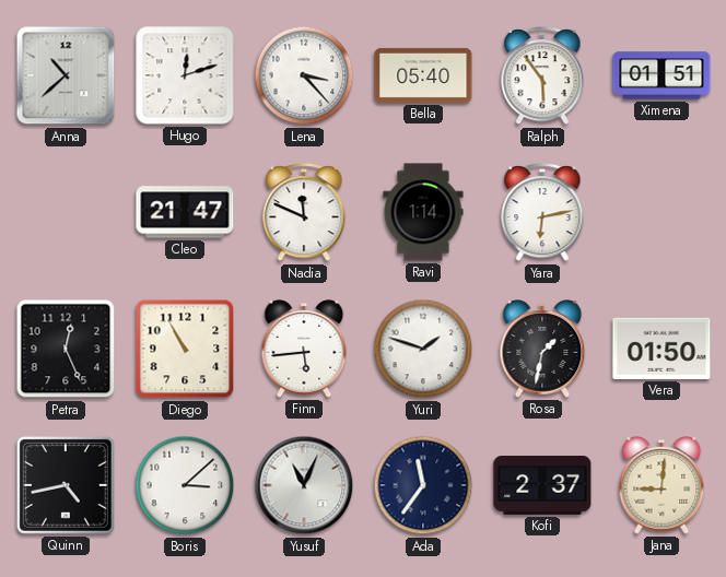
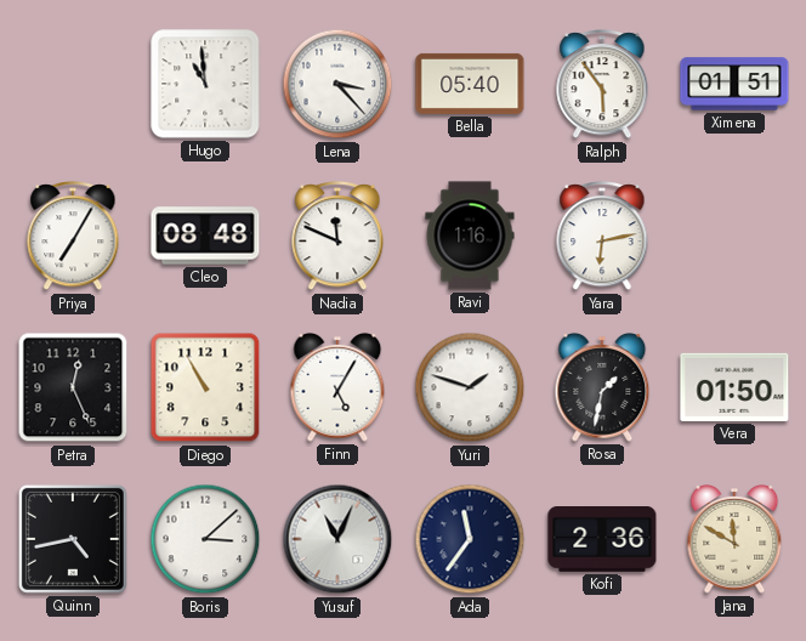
Anna: 10:38 -> none
Hugo: 12:12 -> 10:59
Priya: none -> 7:05
Cleo: 21:47 -> 08:48
Ravi: 1:14 -> 1:16
Finn: 5:44 -> 5:05
Kofi: 2:37 -> 2:36
Jana: 9:01 -> 11:50
